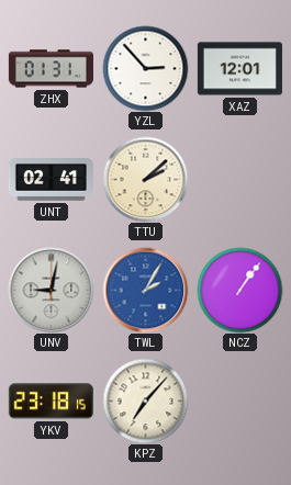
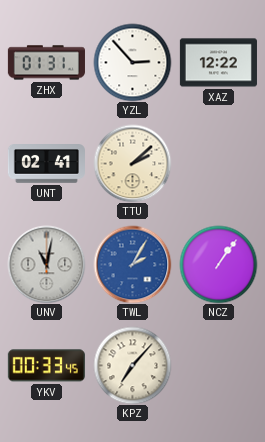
XAZ: 12:01 -> 12:22
UNV: 9:02 -> 11:02
YKV: 23:18 -> 00:33
